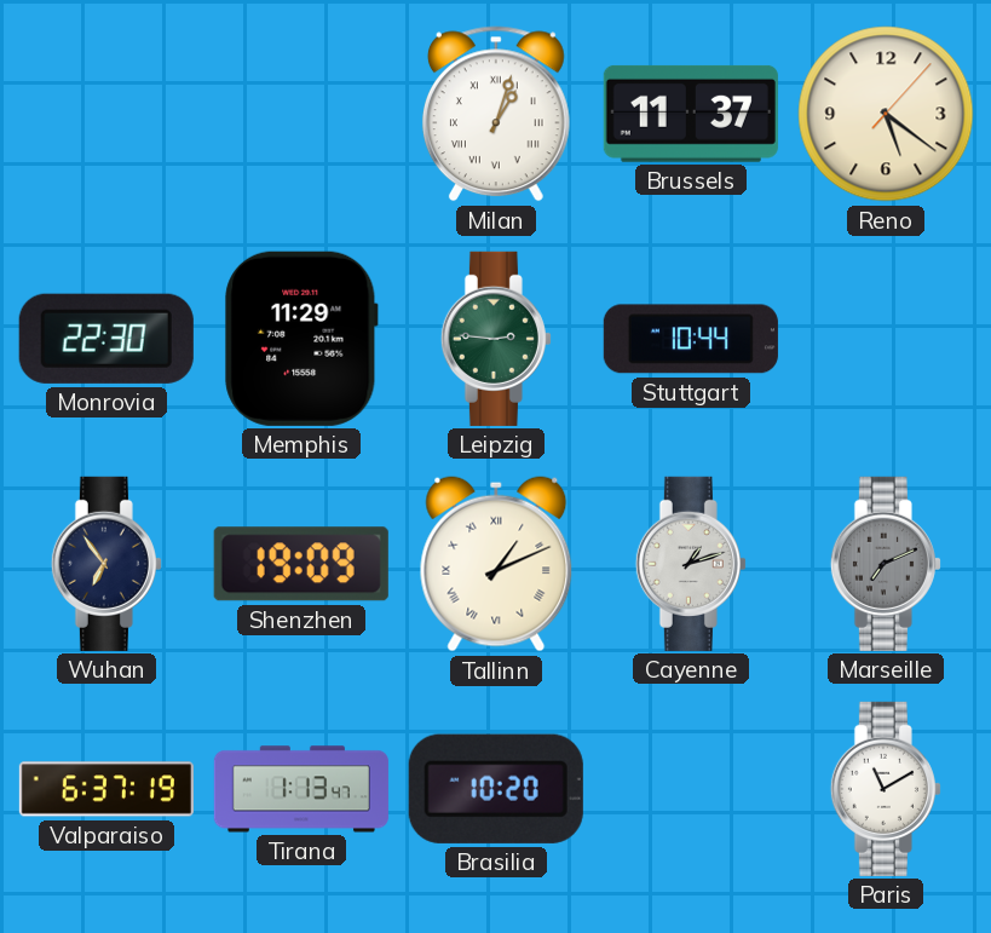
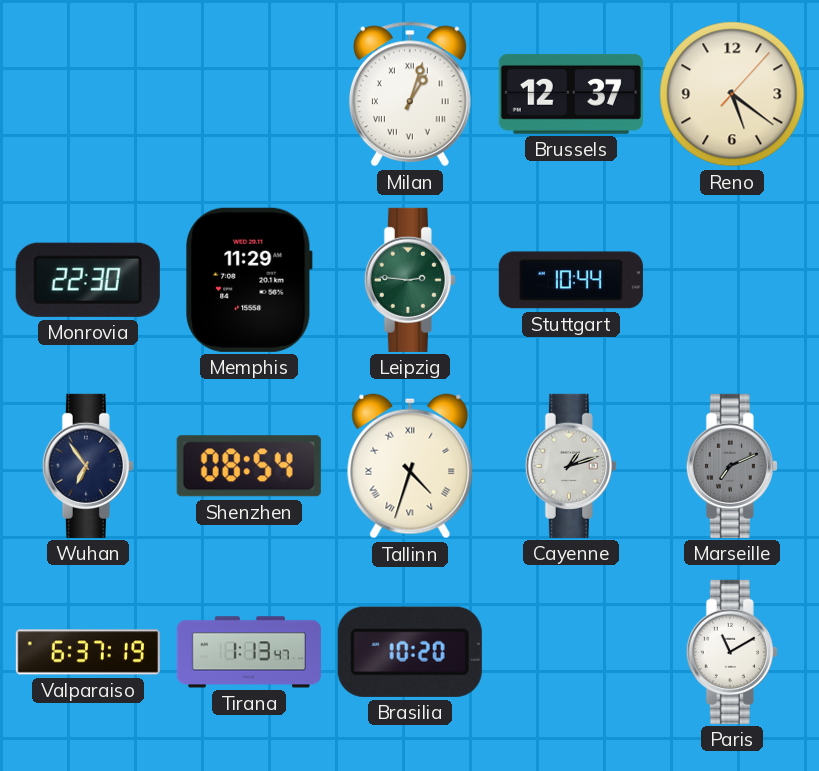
Brussels: 11:37 -> 12:37
Shenzhen: 19:09 -> 08:54
Tallinn: 1:11 -> 4:33
